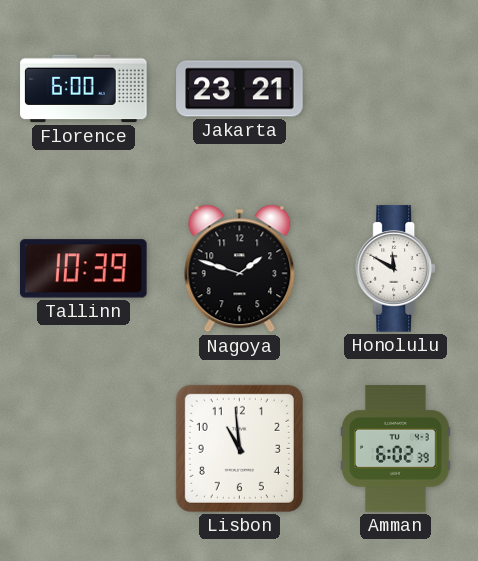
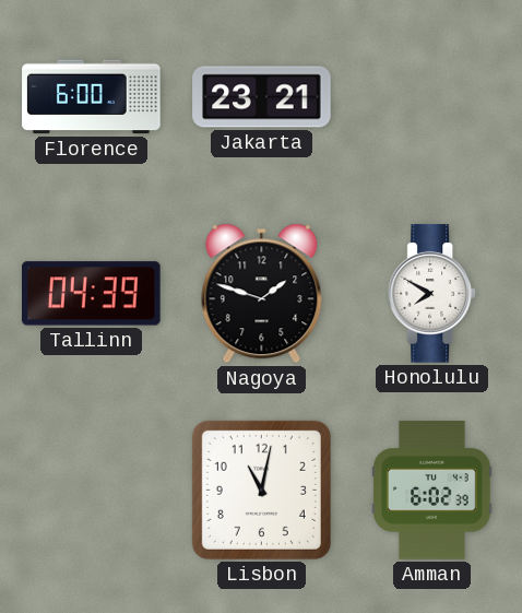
Tallinn: 10:39 -> 04:39
Honolulu: 11:50 -> 7:50
Lisbon: 10:59 -> 11:02
